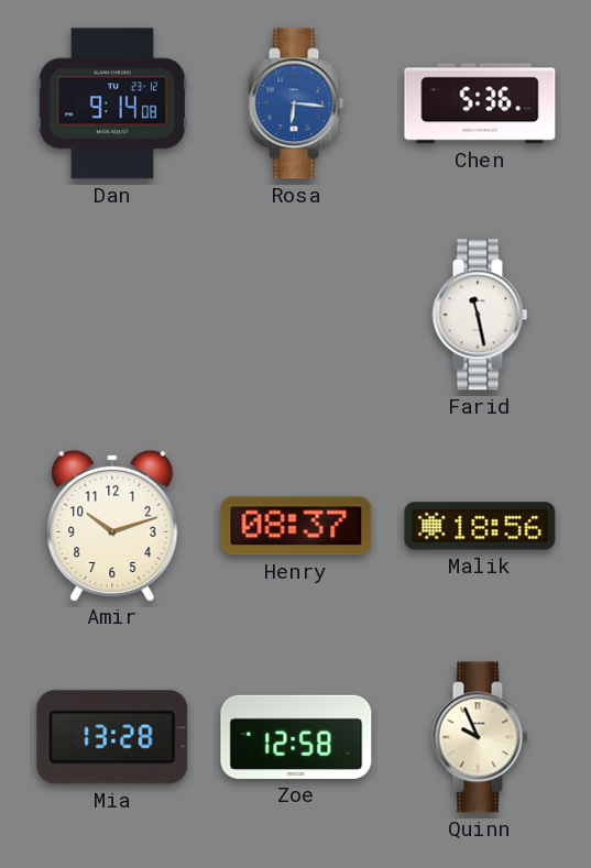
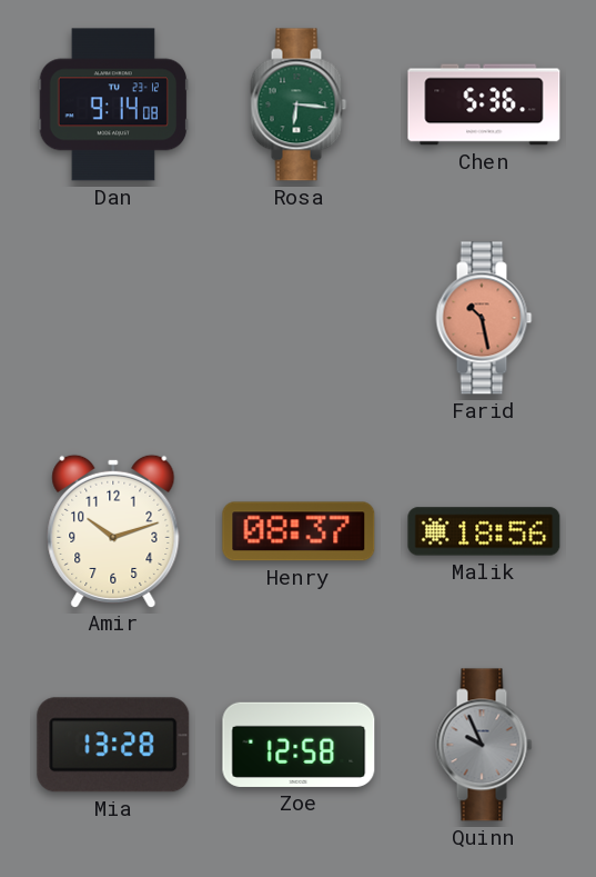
Rosa dial: blue -> green
Farid: 11:28 -> 10:28
Farid dial: white -> salmon
Quinn dial: cream -> grey
